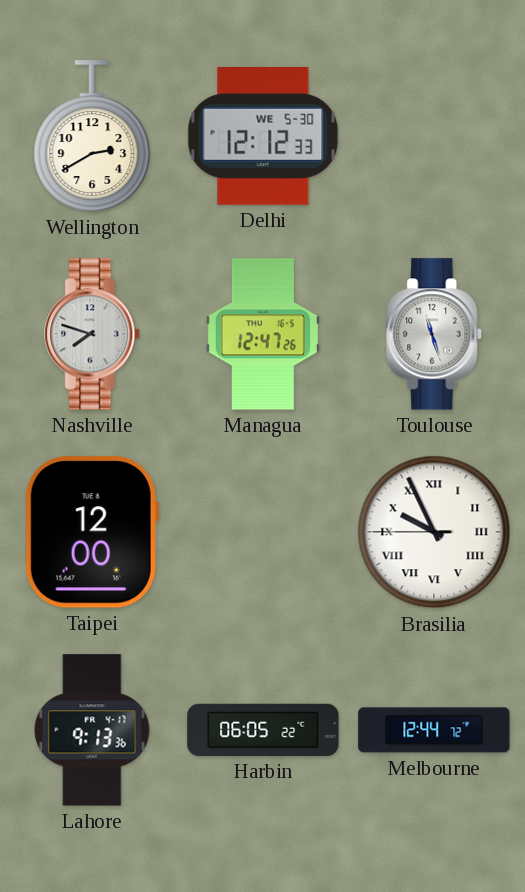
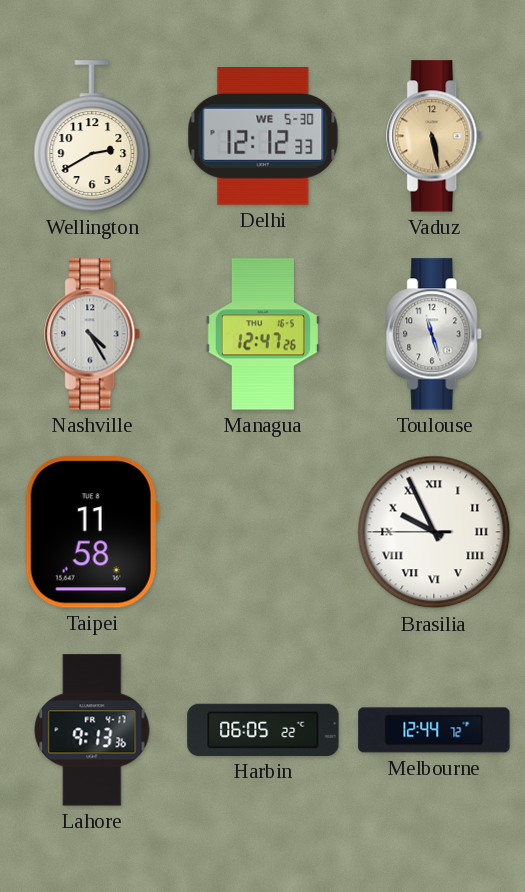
Vaduz: none -> 5:28
Nashville: 7:48 -> 4:25
Taipei: 12:00 -> 11:58
